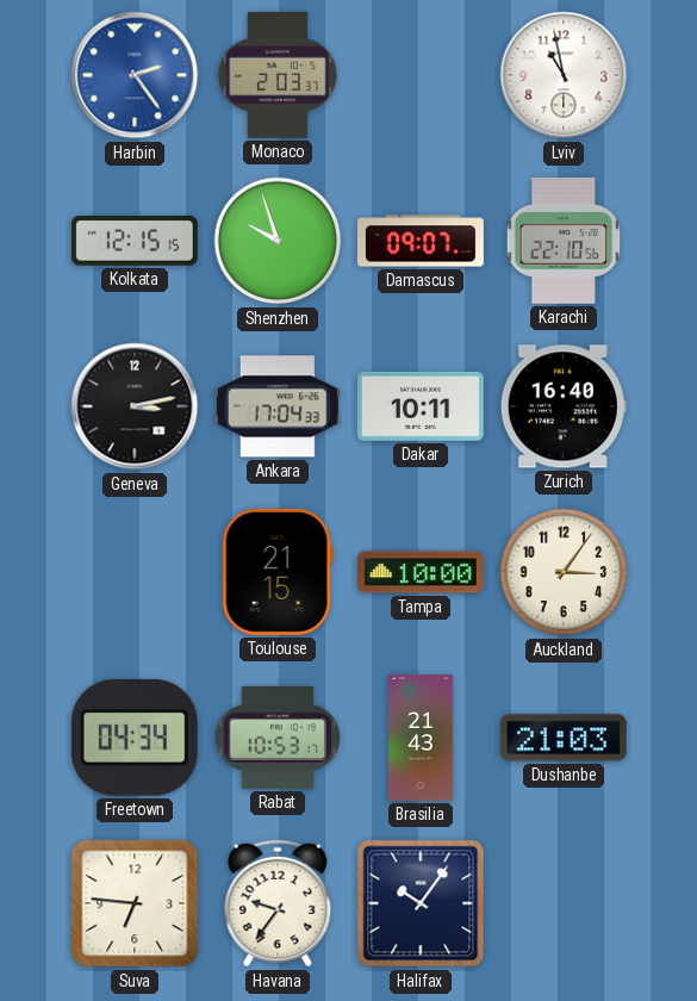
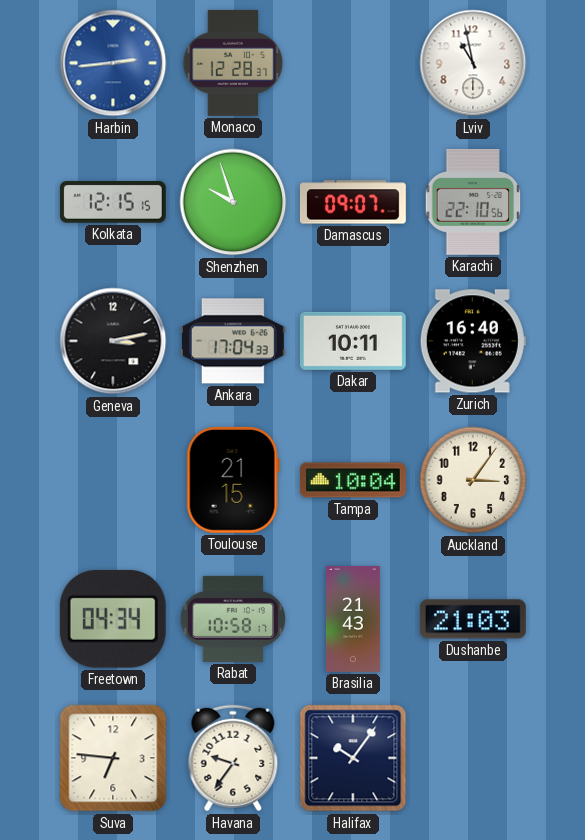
Harbin: 2:24 -> 2:44
Monaco: 2:03 -> 12:28
Tampa: 10:00 -> 10:04
Rabat: 10:53 -> 10:58
